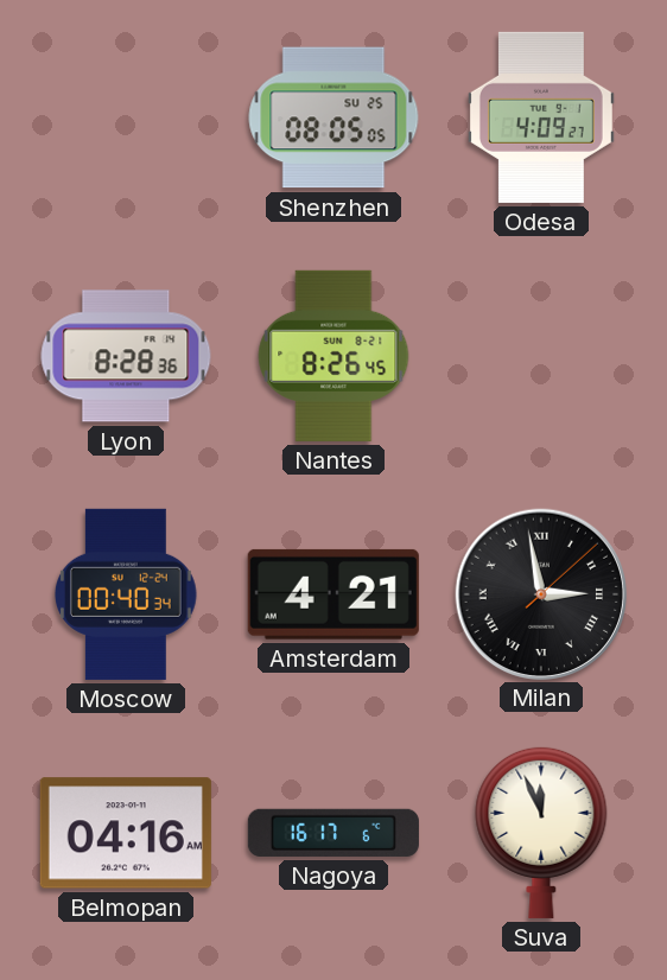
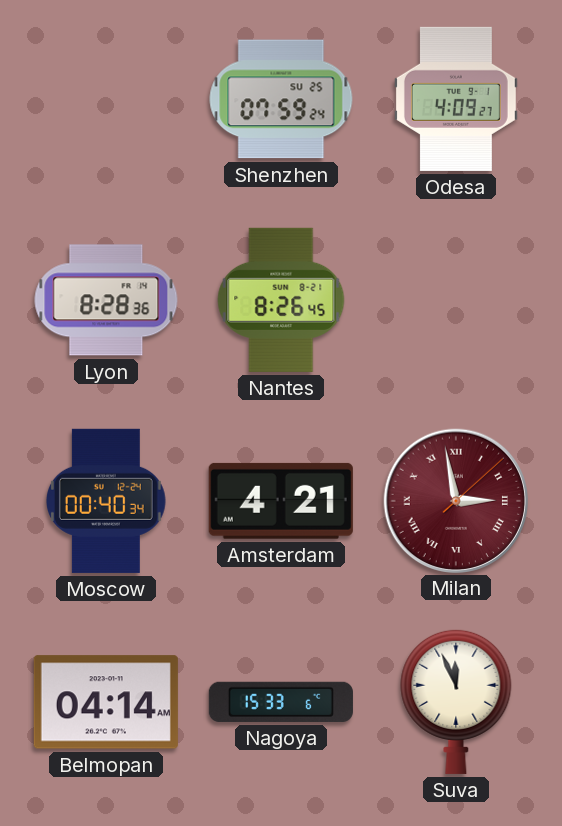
Shenzhen: 08:05 -> 07:59
Milan dial: black -> burgundy
Belmopan: 04:16 -> 04:14
Nagoya: 16:17 -> 15:33
